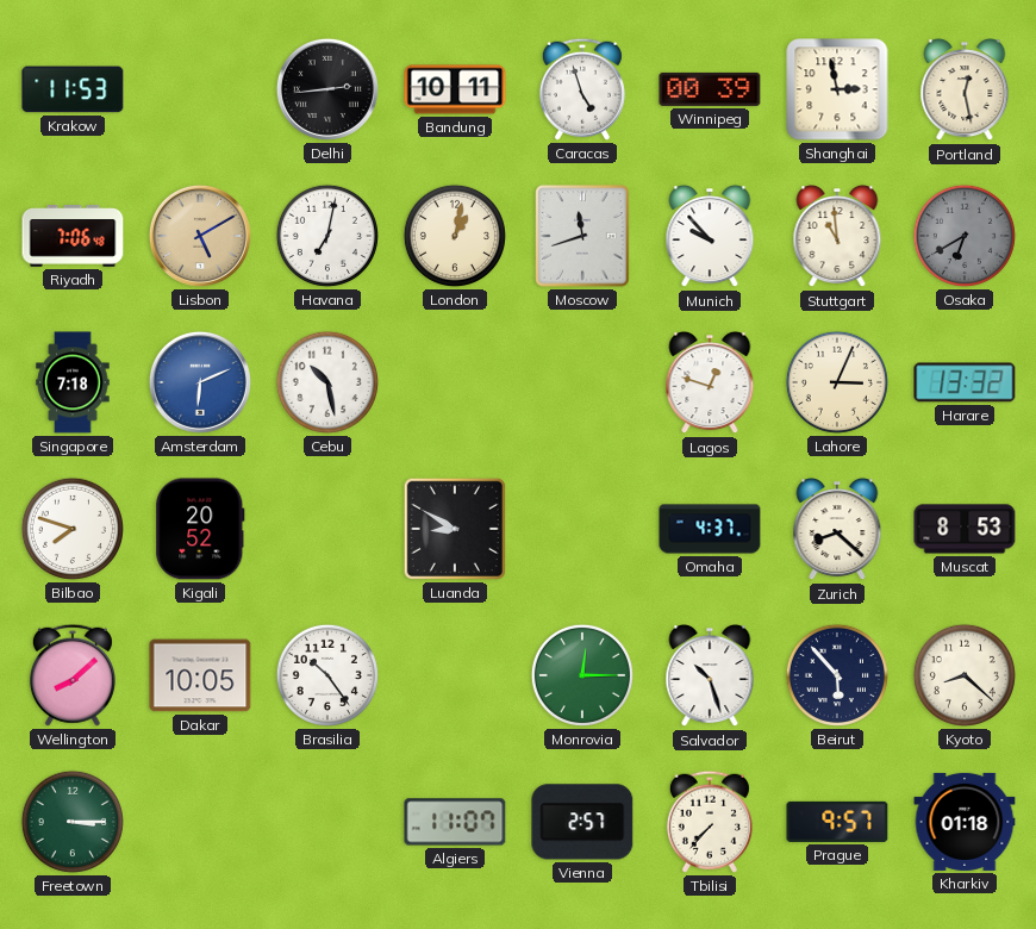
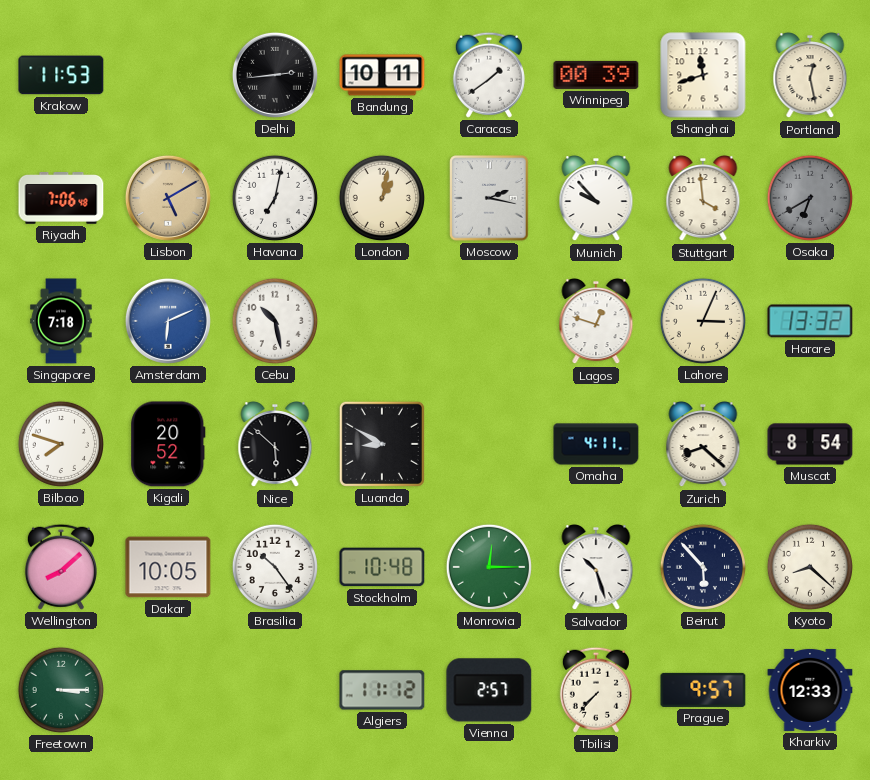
Caracas: 4:57 -> 1:39
Shanghai: 2:58 -> 11:42
Moscow: 11:42 -> 2:17
Stuttgart: 10:59 -> 3:59
Nice: none -> 5:52
Omaha: 4:37 -> 4:11
Muscat: 8:53 -> 8:54
Stockholm: none -> 10:48
Algiers: 11:07 -> 11:12
Kharkiv: 01:18 -> 12:33
